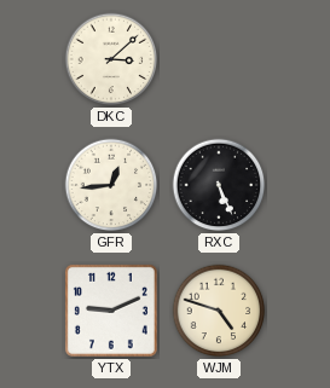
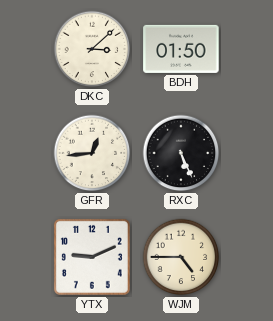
BDH: none -> 01:50
WJM: 4:48 -> 4:45
